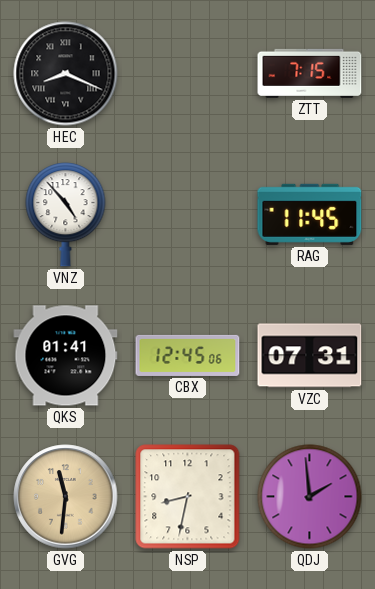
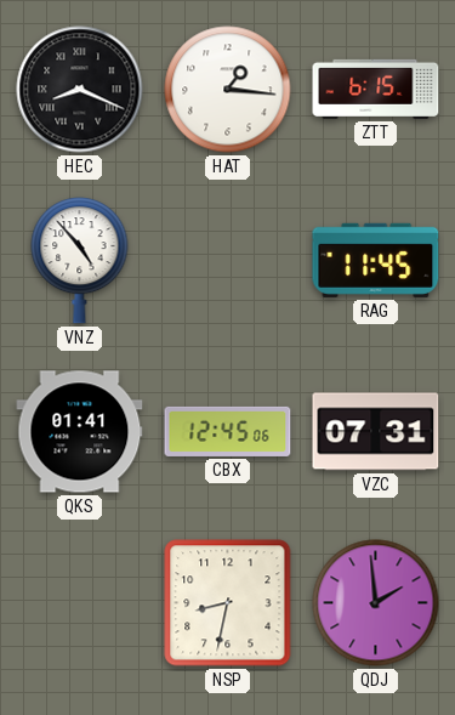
HAT: none -> 1:16
ZTT: 7:15 -> 6:15
GVG: 11:31 -> none
